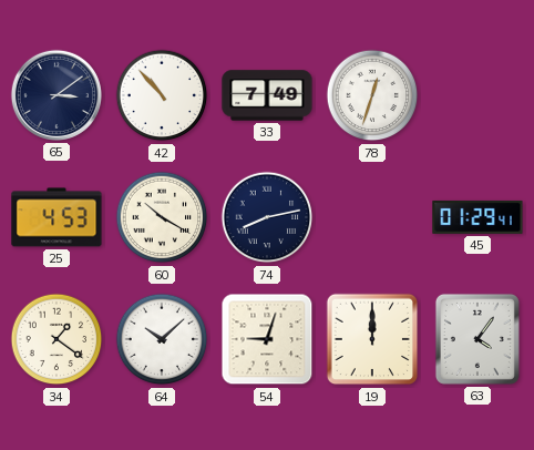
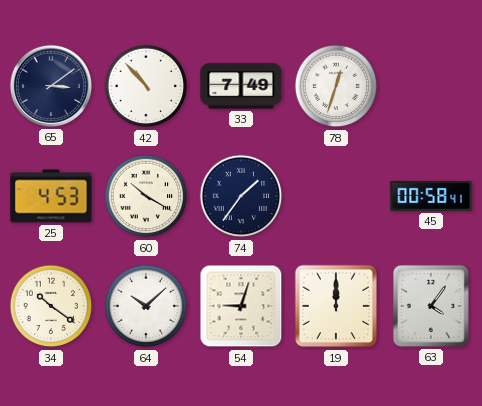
74: 8:13 -> 1:36
45: 01:29 -> 00:58
34: 1:21 -> 10:21
